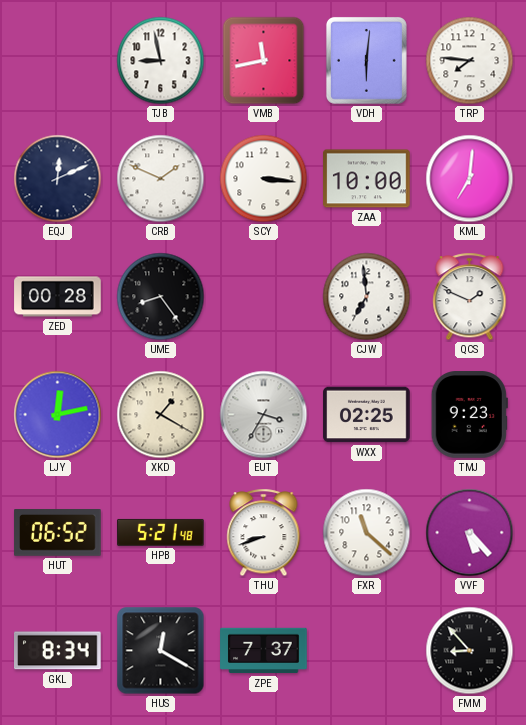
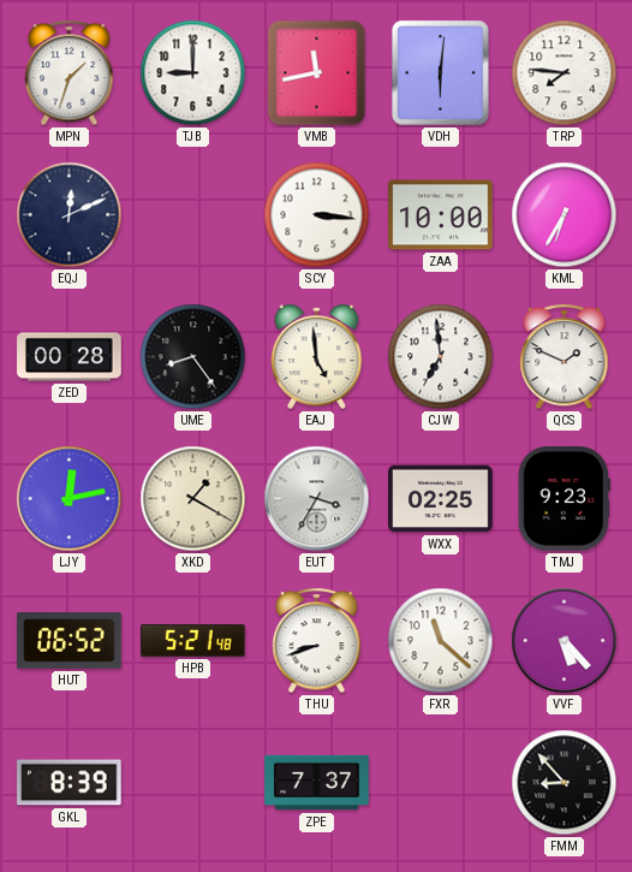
MPN: none -> 1:33
TJB: 8:58 -> 9:00
CRB: 1:49 -> none
KML: 7:01 -> 6:35
EAJ: none -> 4:59
GKL: 8:34 -> 8:39
HUS: 12:20 -> none
